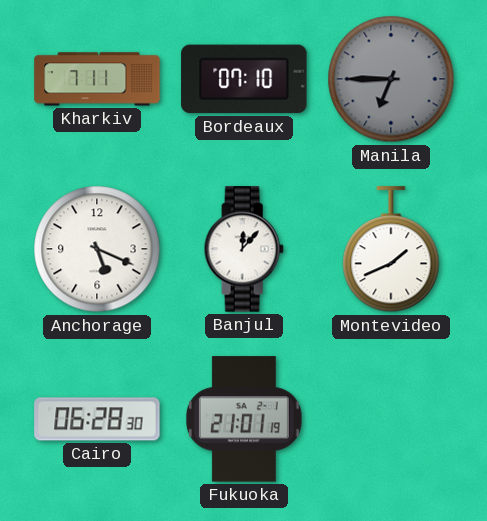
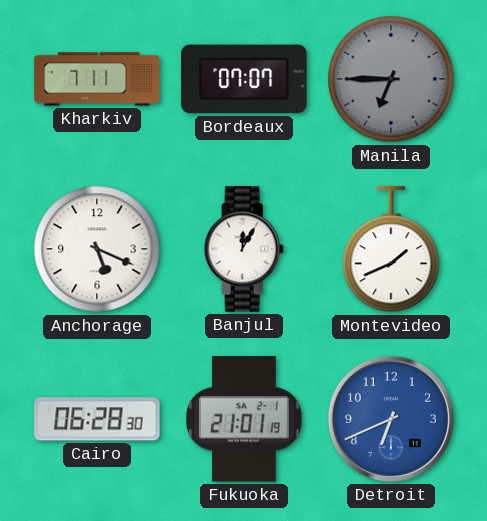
Bordeaux: 07:10 -> 07:07
Banjul: 12:07 -> 12:05
Detroit: none -> 6:41
